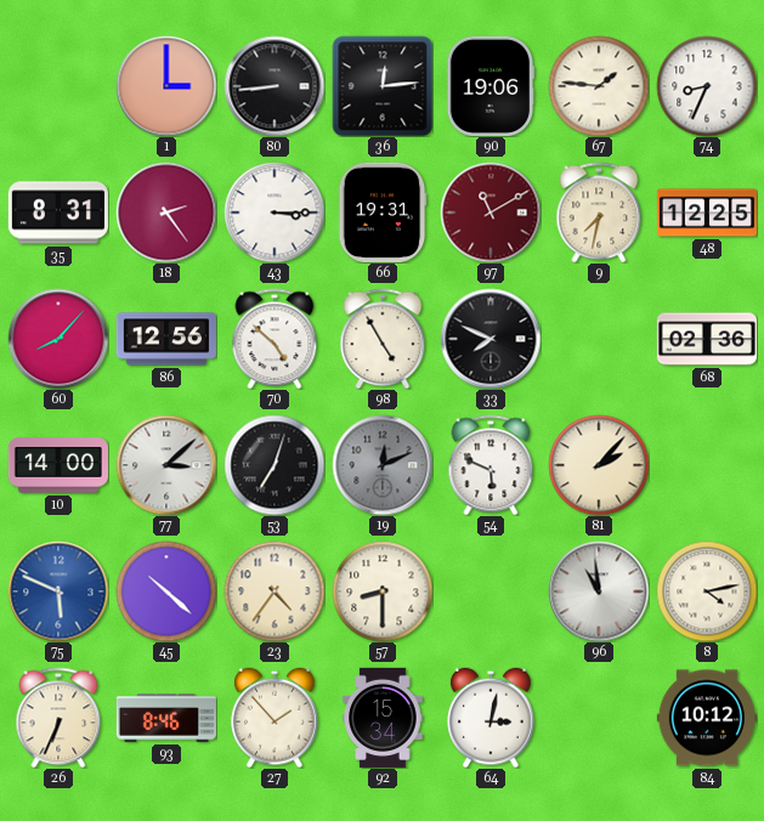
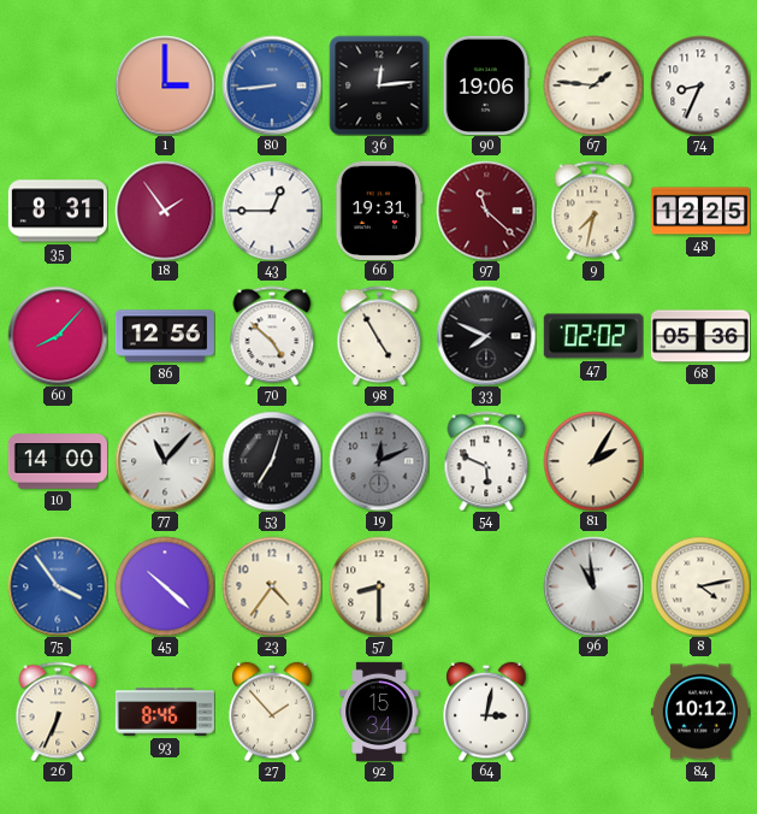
80 dial: black -> blue
18: 2:24 -> 1:54
43: 3:15 -> 12:45
97: 11:10 -> 11:22
47: none -> 02:02
68: 02:36 -> 05:36
77: 3:08 -> 11:07
81: 2:07 -> 2:05
75: 5:49 -> 3:54
